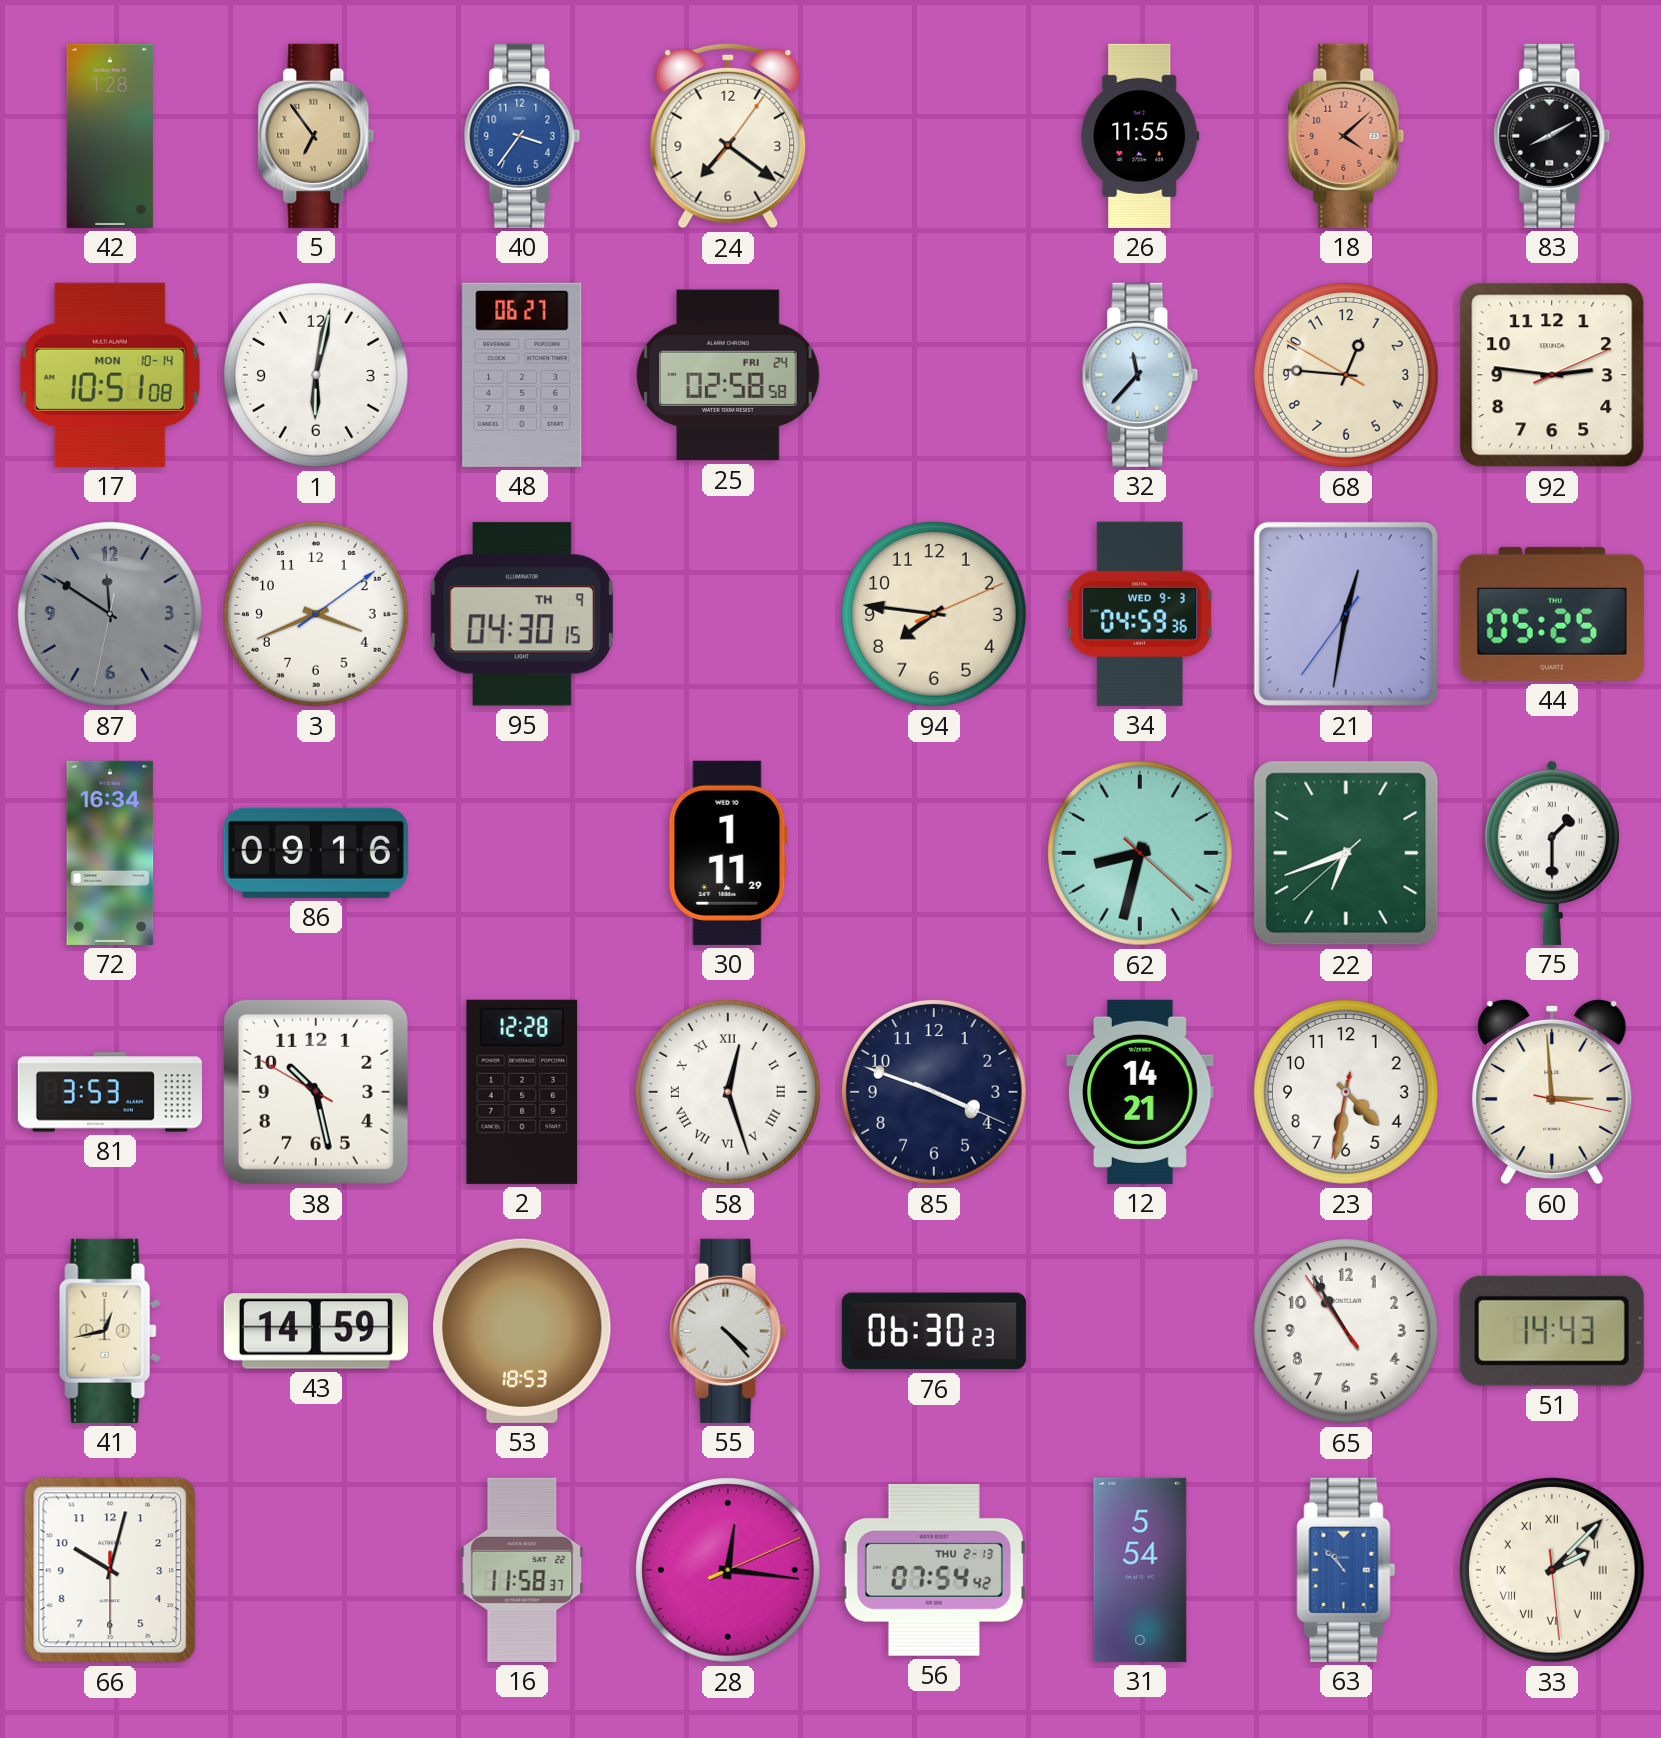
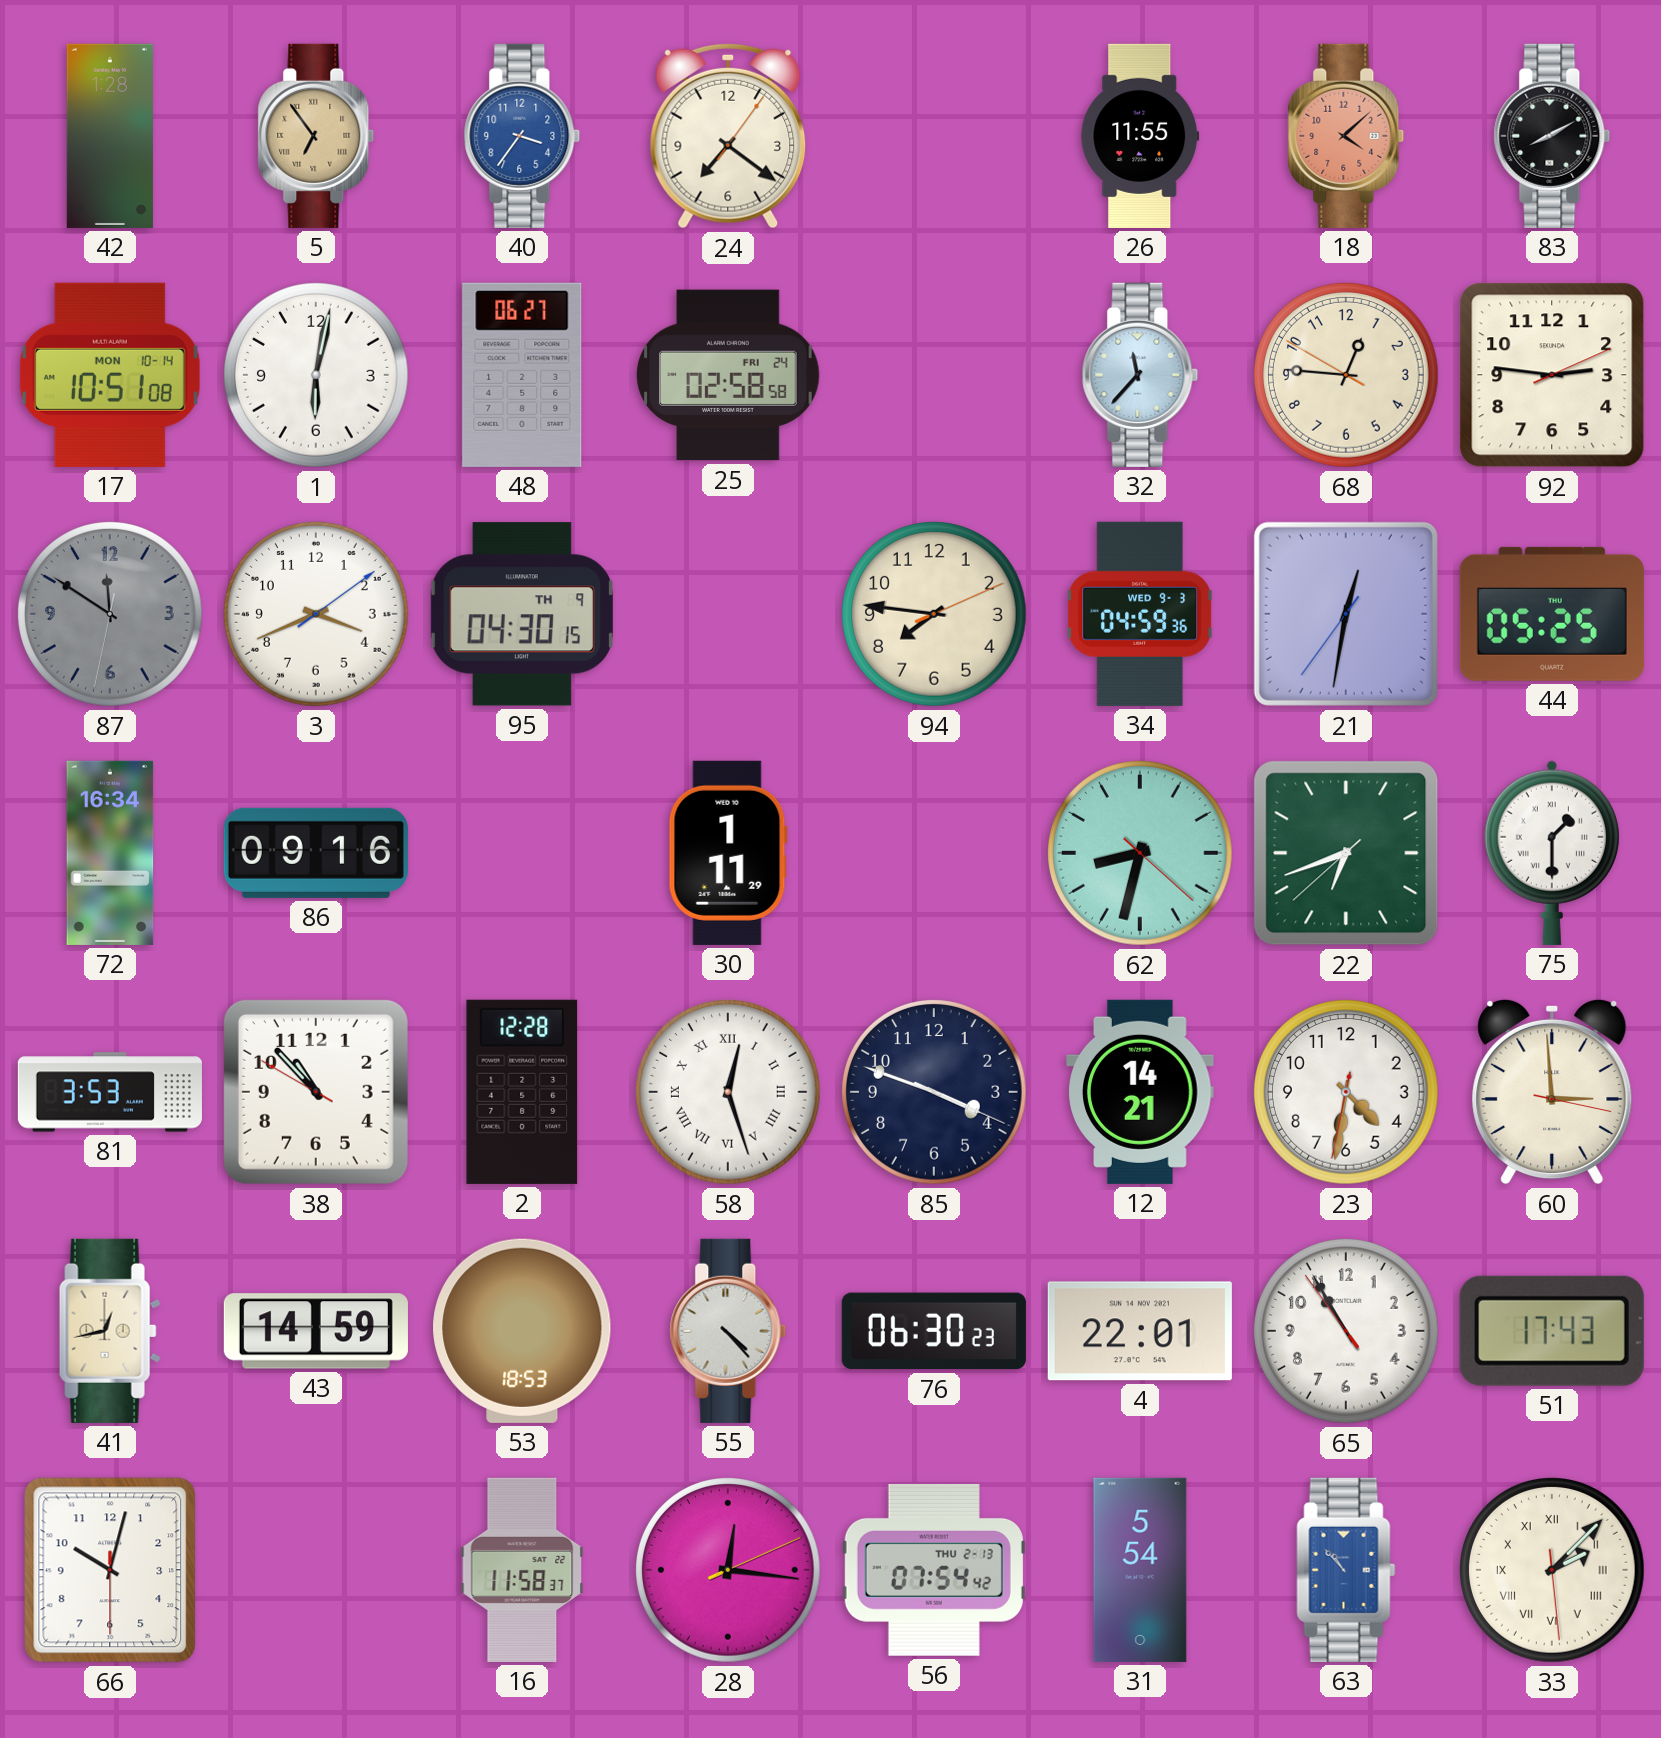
38: 10:27 -> 10:52
4: none -> 22:01
51: 14:43 -> 17:43
